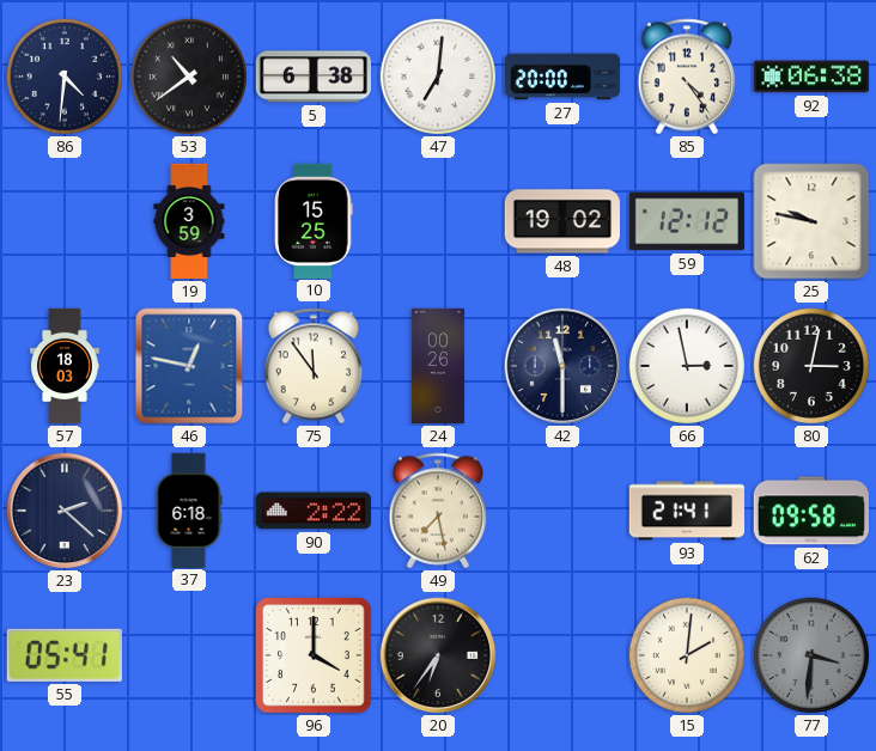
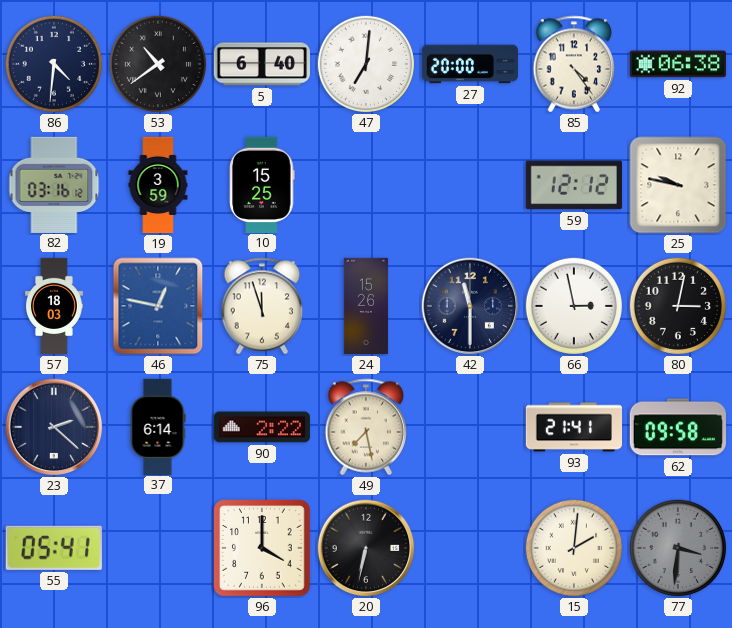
5: 6:38 -> 6:40
82: none -> 03:16
48: 19:02 -> none
75: 11:54 -> 11:57
24: 00:26 -> 15:26
37: 6:18 -> 6:14
20: 6:36 -> 6:32
